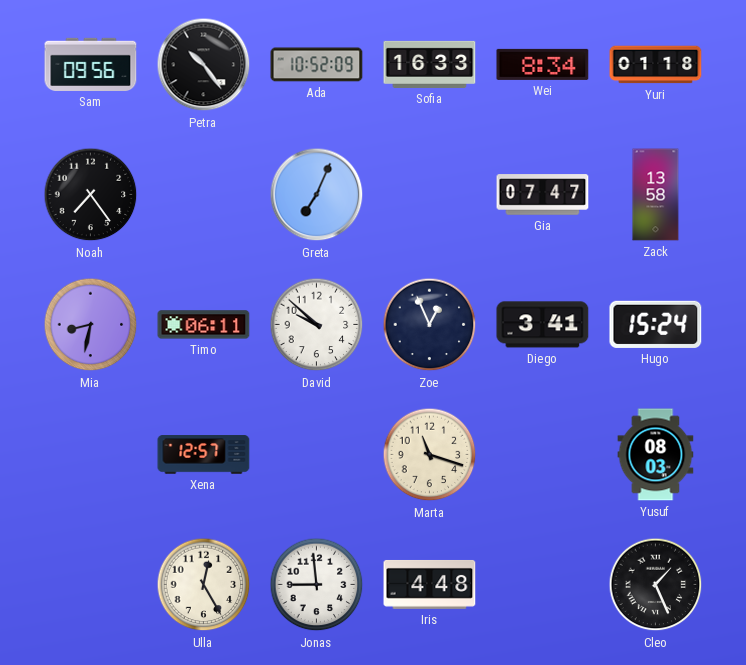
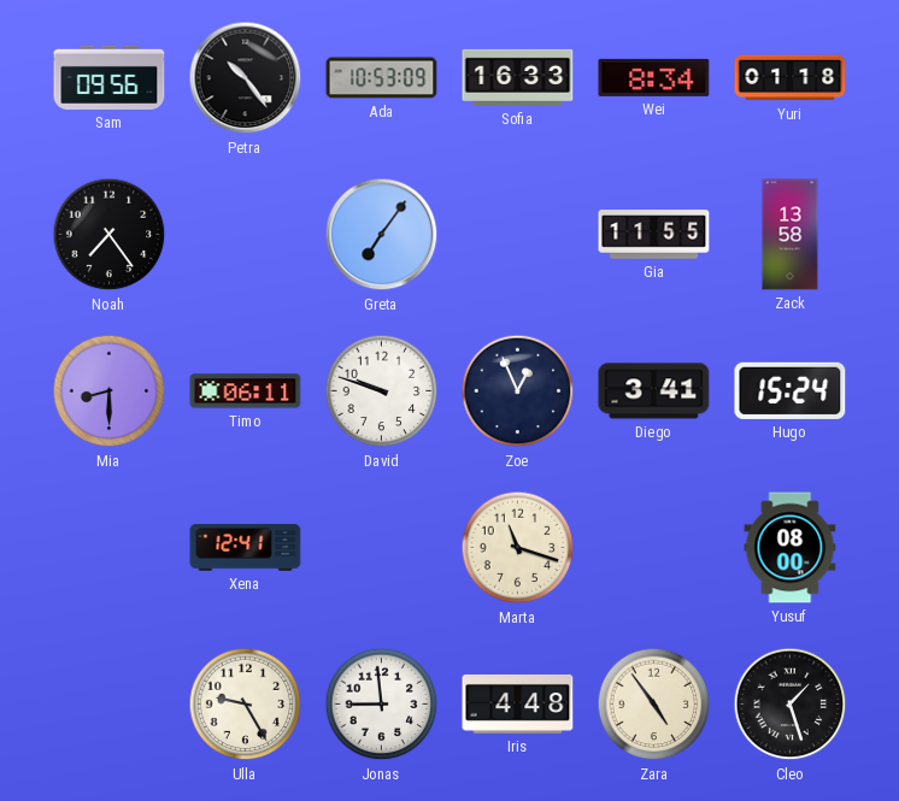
Ada: 10:52 -> 10:53
Greta: 7:04 -> 7:06
Gia: 07:47 -> 11:55
Mia: 8:32 -> 8:30
David: 9:52 -> 9:48
Xena: 12:57 -> 12:41
Yusuf: 08:03 -> 08:00
Ulla: 12:25 -> 9:25
Zara: none -> 4:54
Cleo: 1:26 -> 1:27
